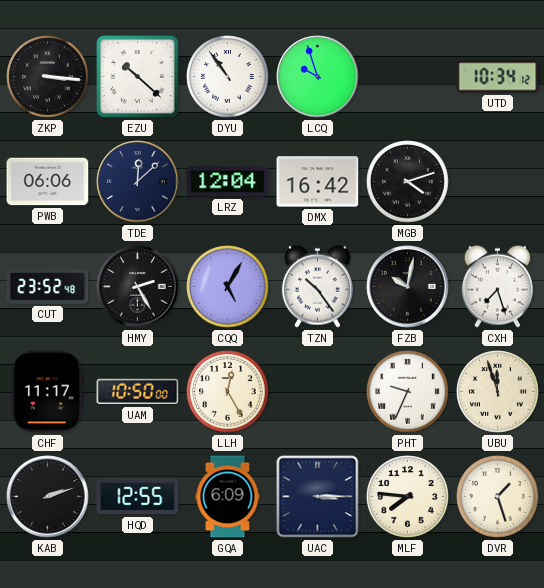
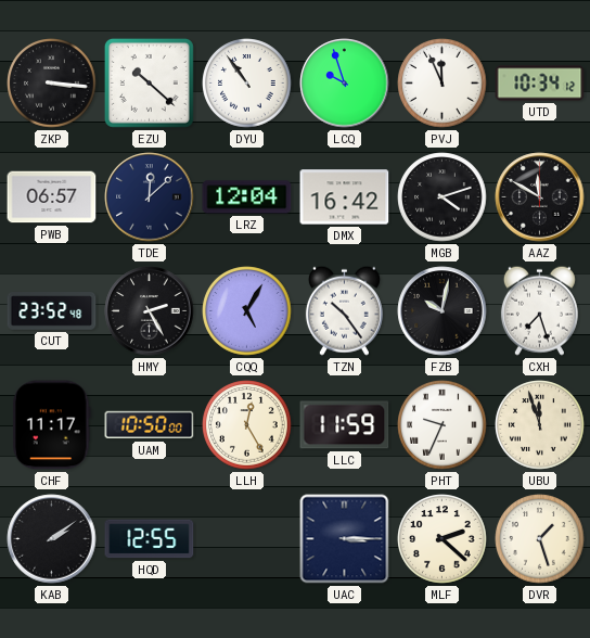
PVJ: none -> 11:56
PWB: 06:06 -> 06:57
AAZ: none -> 11:50
LLC: none -> 11:59
KAB: 2:12 -> 2:09
GQA: 6:09 -> none
MLF: 7:46 -> 2:22
